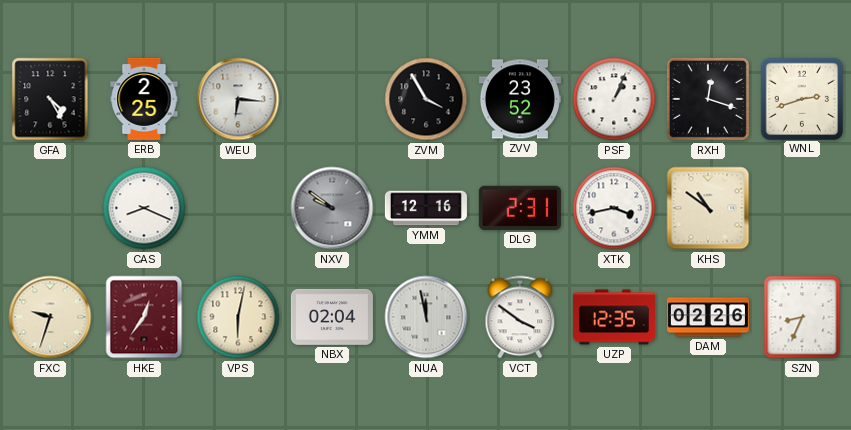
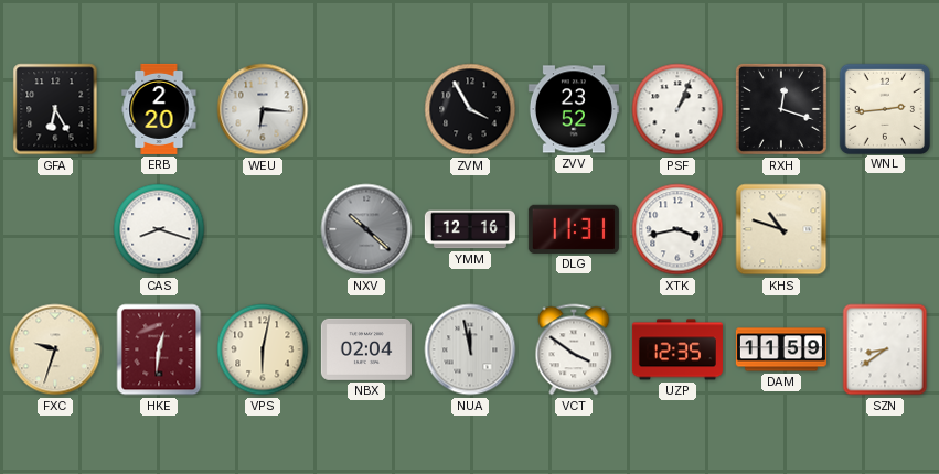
GFA: 4:25 -> 6:25
ERB: 2:25 -> 2:20
WNL: 2:42 -> 2:44
CAS: 8:19 -> 8:18
NXV: 9:51 -> 10:22
DLG: 2:31 -> 11:31
KHS: 10:51 -> 10:48
HKE: 12:36 -> 12:31
DAM: 02:26 -> 11:59
SZN: 8:34 -> 8:39
